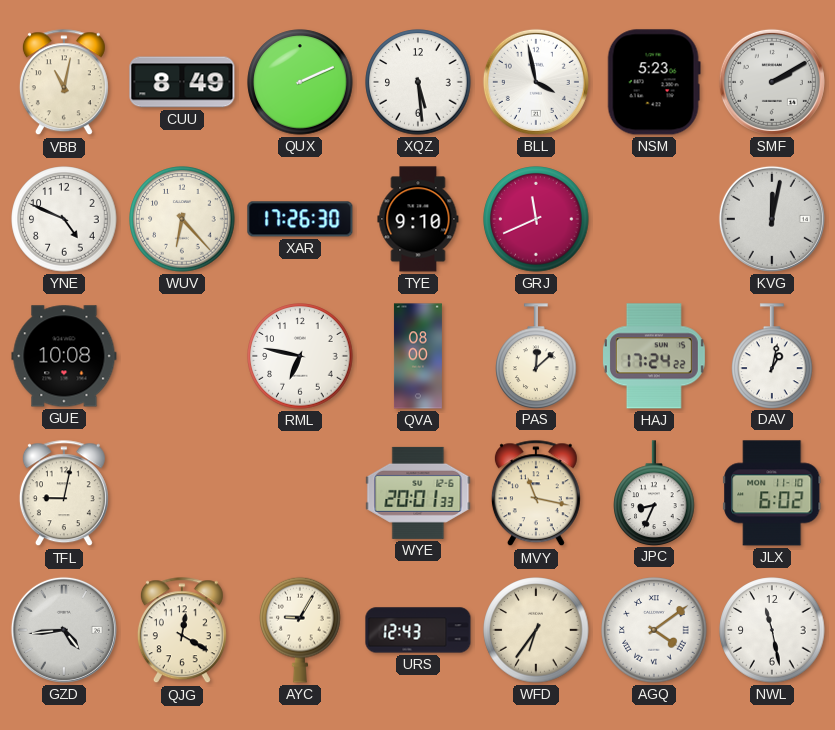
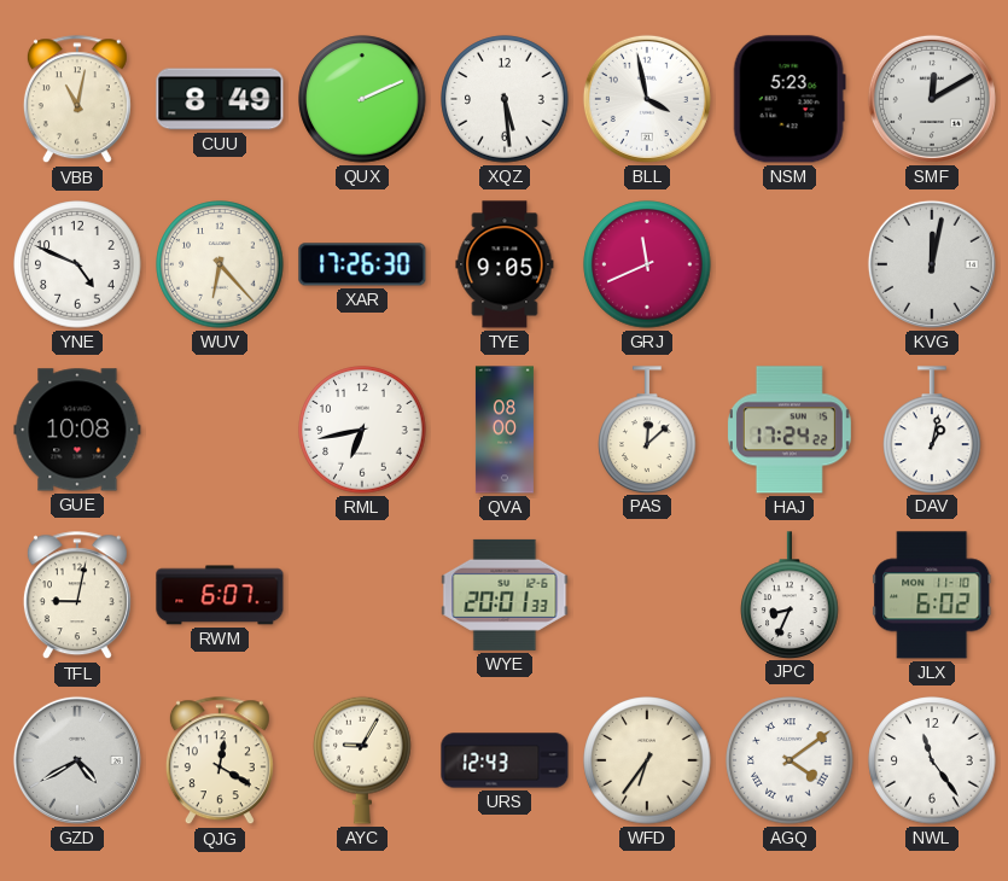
SMF: 2:10 -> 12:10
TYE: 9:10 -> 9:05
RML: 6:47 -> 6:43
RWM: none -> 6:07
MVY: 11:17 -> none
GZD: 4:44 -> 4:40
NWL: 11:28 -> 11:24
